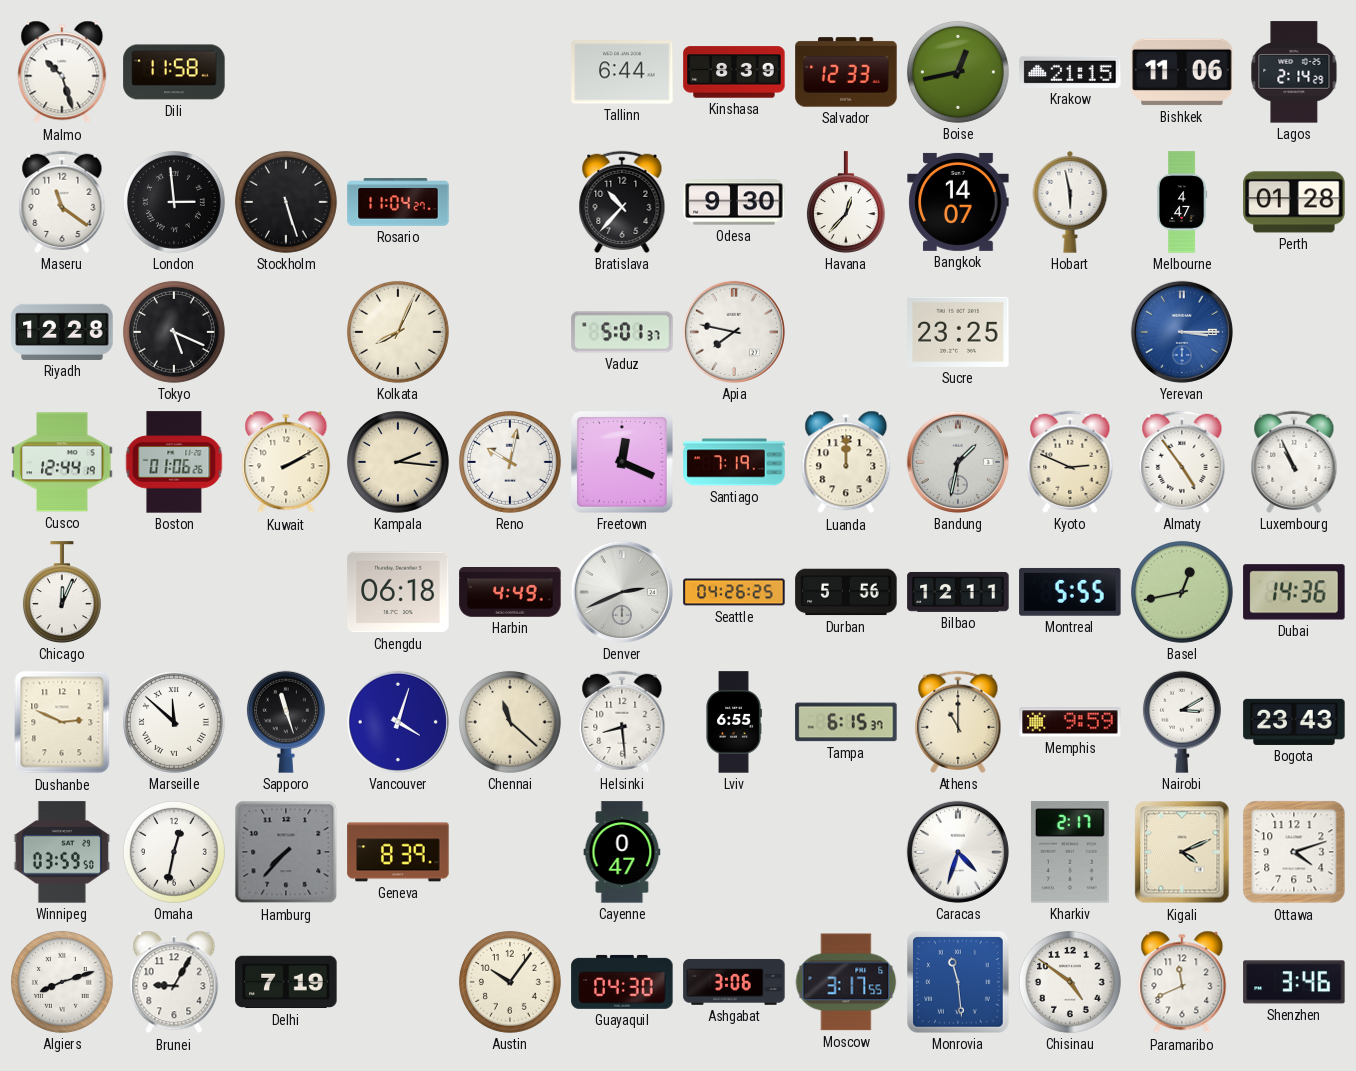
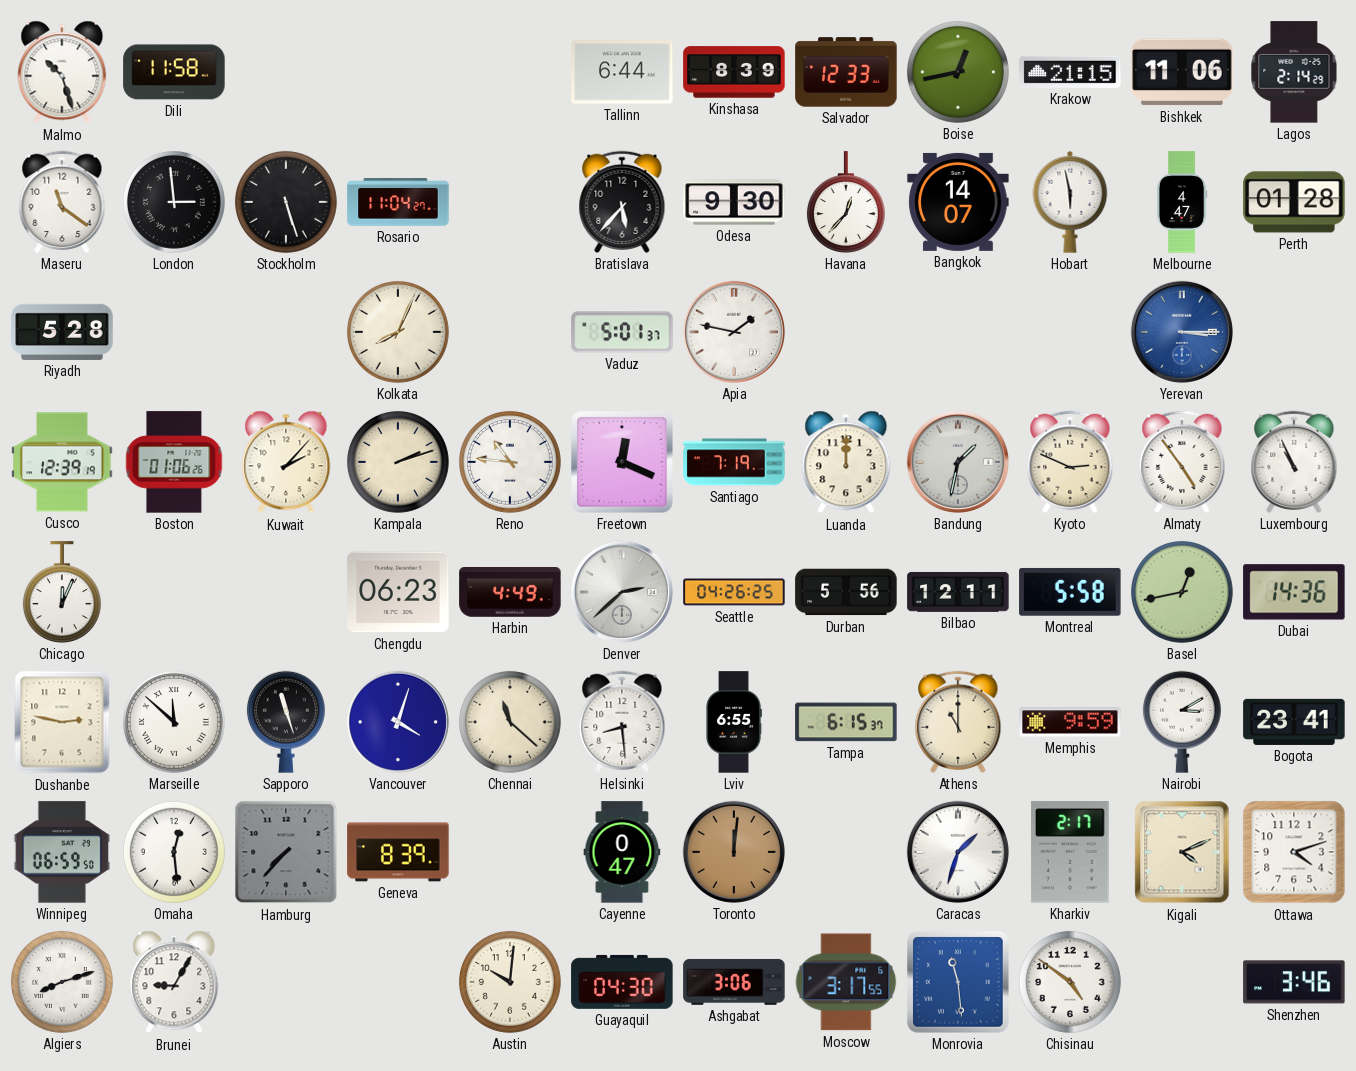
Bratislava: 10:37 -> 5:37
Riyadh: 12:28 -> 5:28
Tokyo: 5:19 -> none
Apia: 7:47 -> 1:47
Sucre: 23:25 -> none
Cusco: 12:44 -> 12:39
Kuwait: 2:10 -> 2:07
Kampala: 2:16 -> 2:12
Reno: 10:02 -> 10:46
Chengdu: 06:18 -> 06:23
Denver: 2:41 -> 2:38
Montreal: 5:55 -> 5:58
Dushanbe: 2:49 -> 2:47
Bogota: 23:43 -> 23:41
Winnipeg: 03:59 -> 06:59
Omaha: 12:32 -> 12:29
Toronto: none -> 12:01
Caracas: 4:33 -> 1:33
Delhi: 7:19 -> none
Austin: 10:06 -> 10:01
Paramaribo: 11:41 -> none
